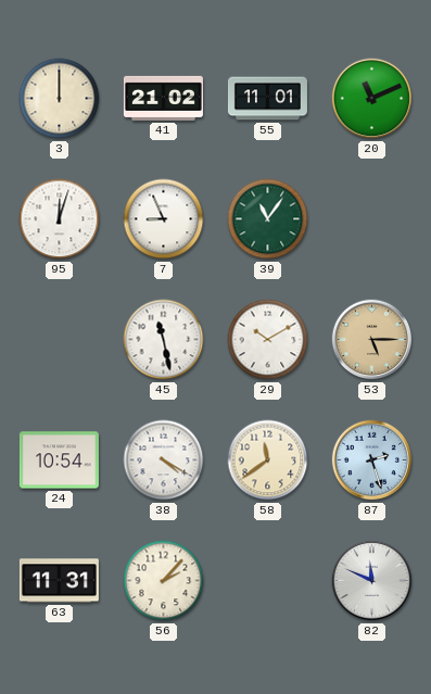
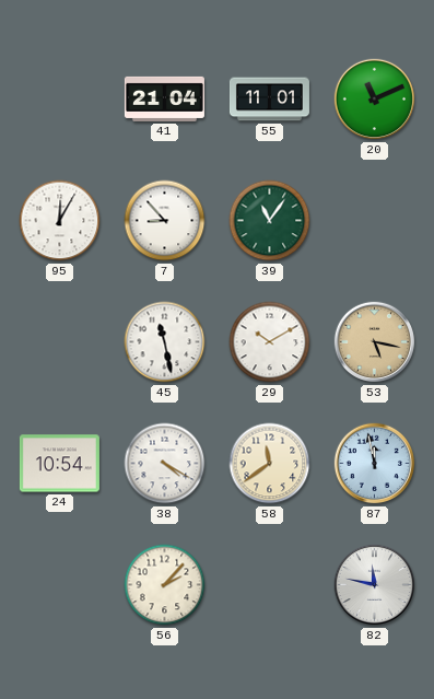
3: 12:00 -> none
41: 21:02 -> 21:04
95: 12:03 -> 12:05
7: 8:56 -> 8:53
53: 5:15 -> 5:17
87: 2:27 -> 11:58
63: 11:31 -> none
82: 11:49 -> 11:47
